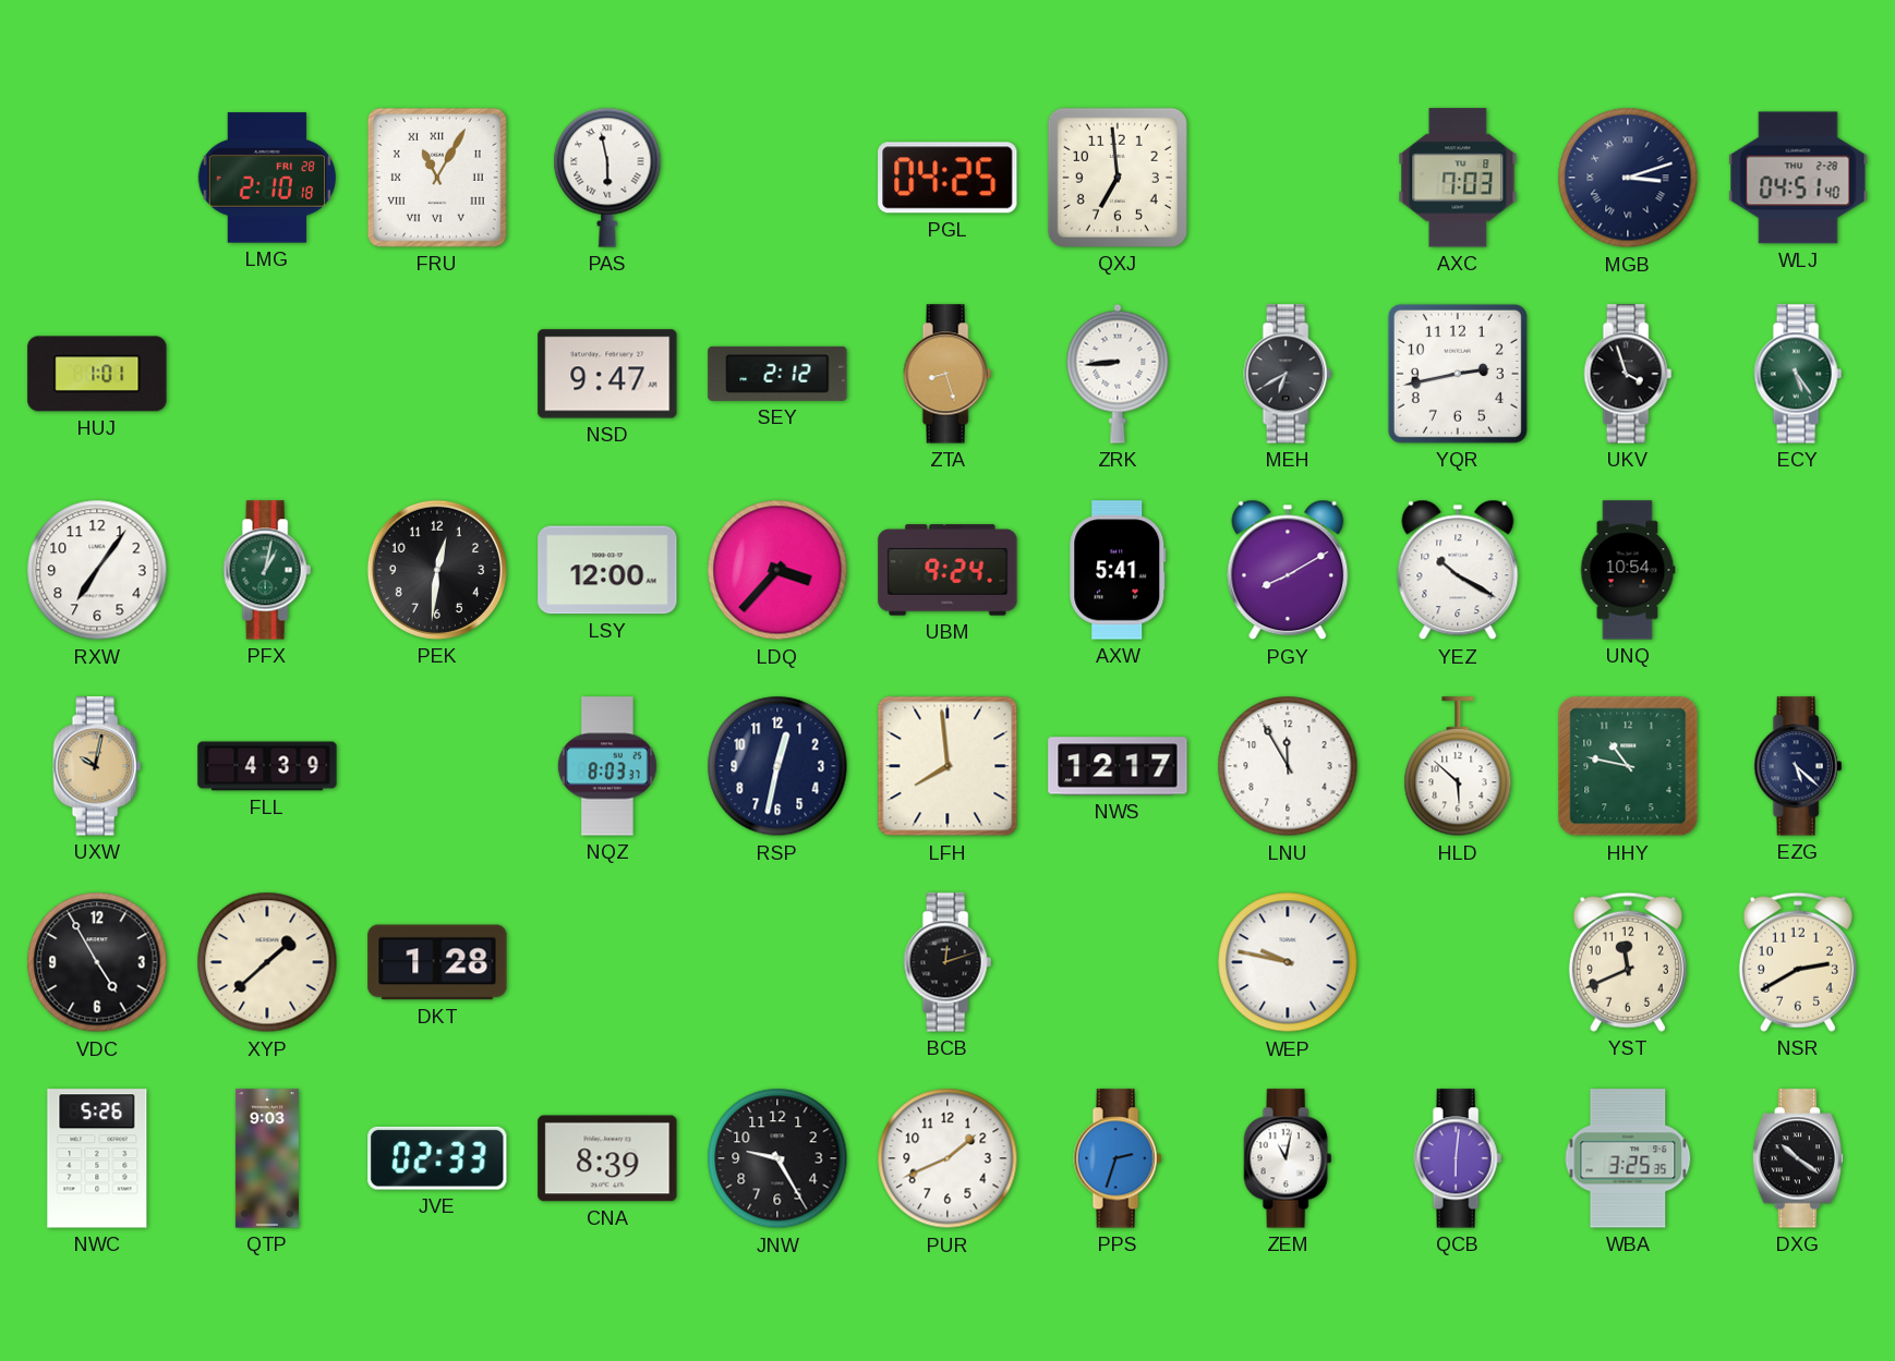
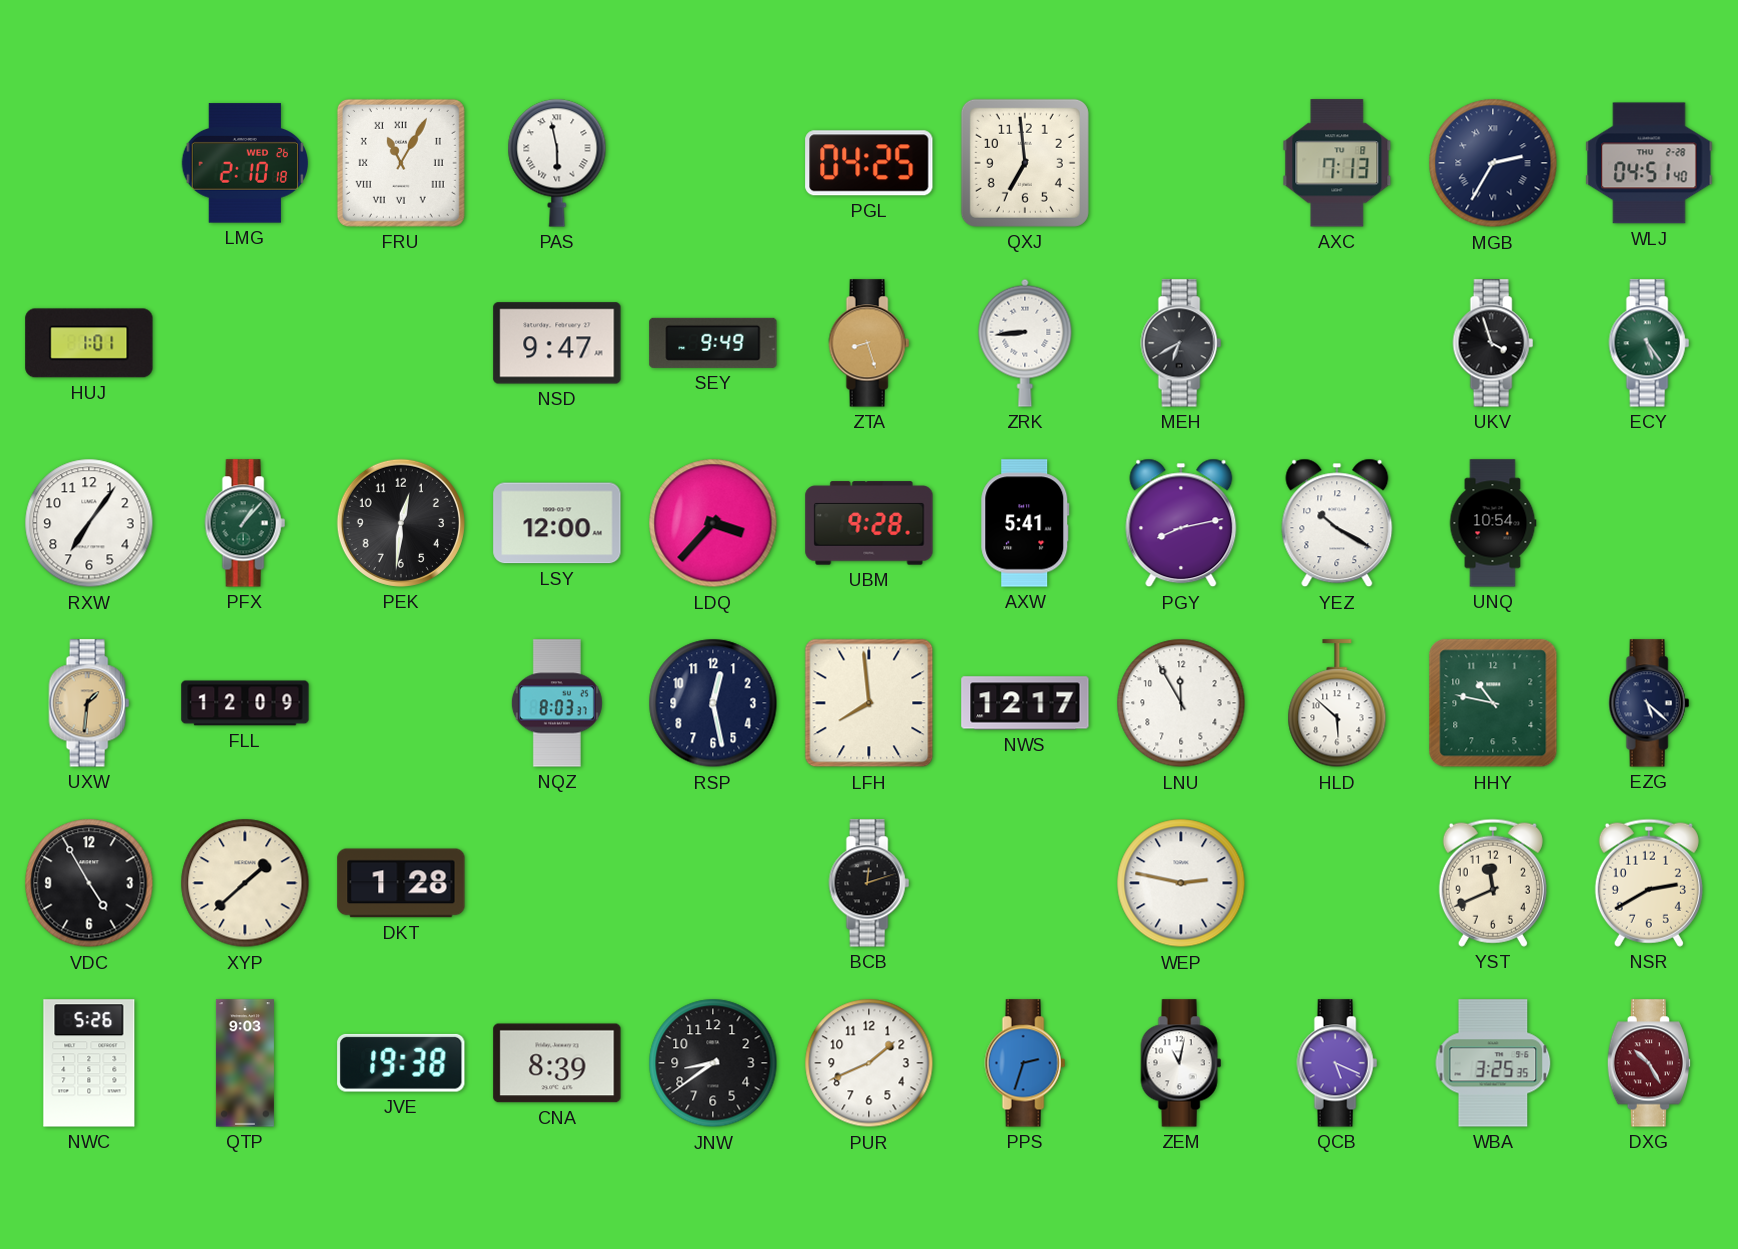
LMG date: FRI 28 -> WED 26
AXC: 7:03 -> 7:13
MGB: 3:12 -> 2:35
SEY: 2:12 -> 9:49
YQR: 2:43 -> none
PFX: 1:02 -> 1:07
UBM: 9:24 -> 9:28
PGY: 8:10 -> 8:13
UXW: 10:02 -> 1:31
FLL: 4:39 -> 12:09
RSP: 12:32 -> 12:28
WEP: 9:47 -> 2:47
JVE: 02:33 -> 19:38
JNW: 9:25 -> 8:39
QCB: 6:01 -> 5:19
DXG: 10:21 -> 10:25
DXG dial: black -> burgundy
